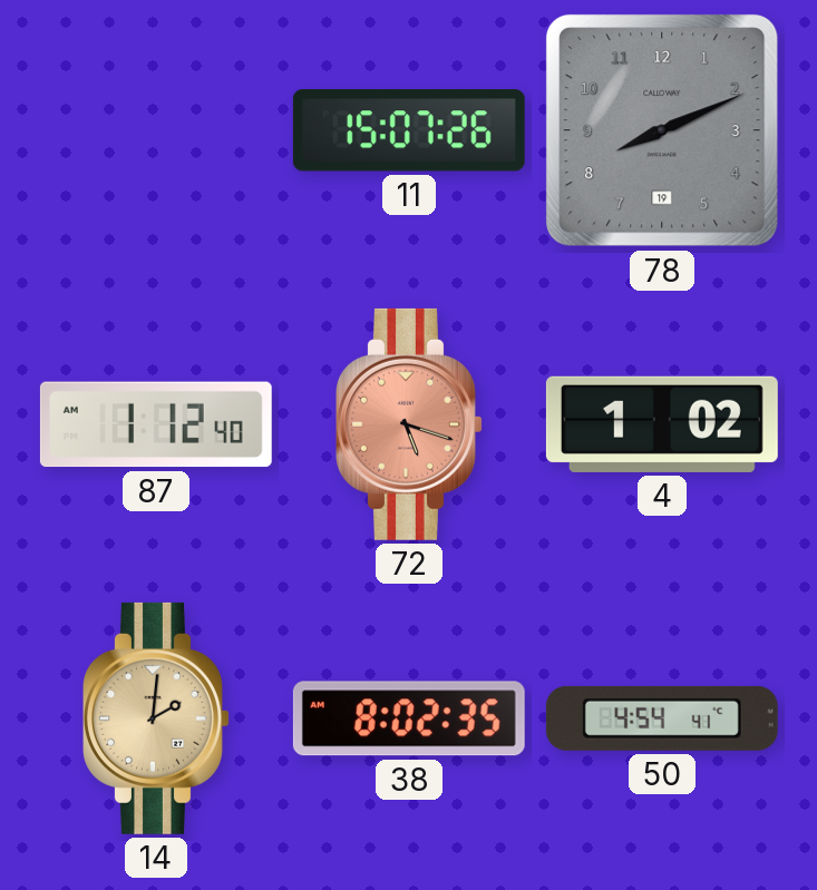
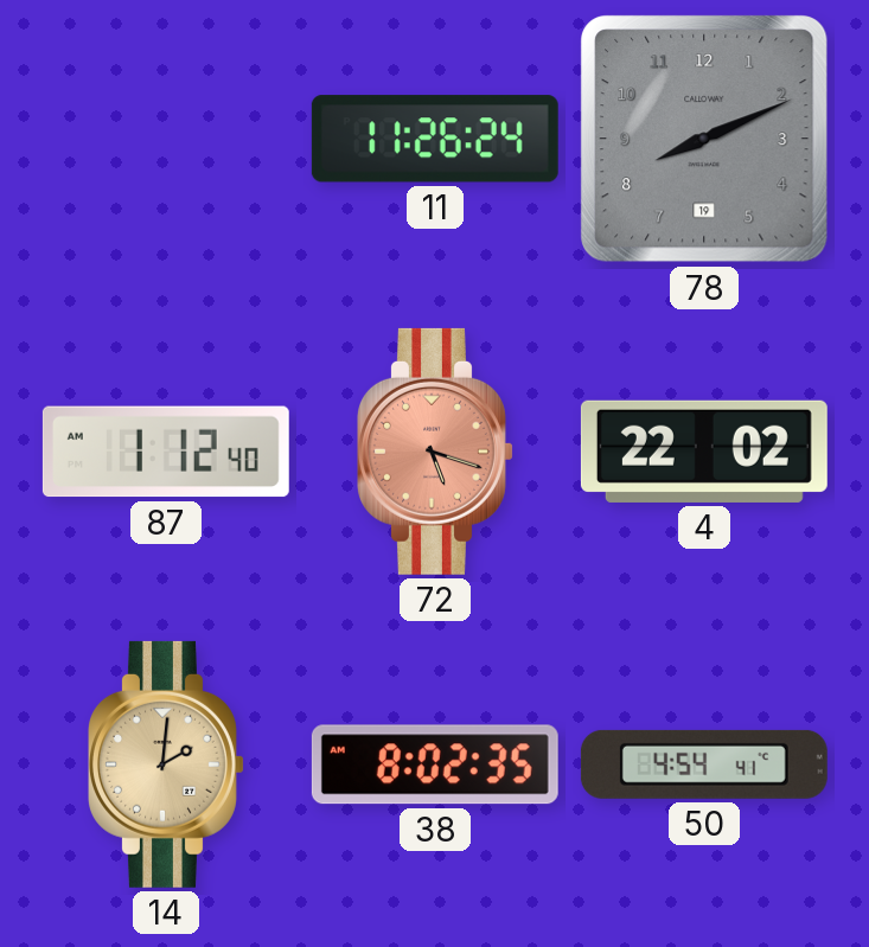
11: 15:07 -> 11:26
4: 1:02 -> 22:02
